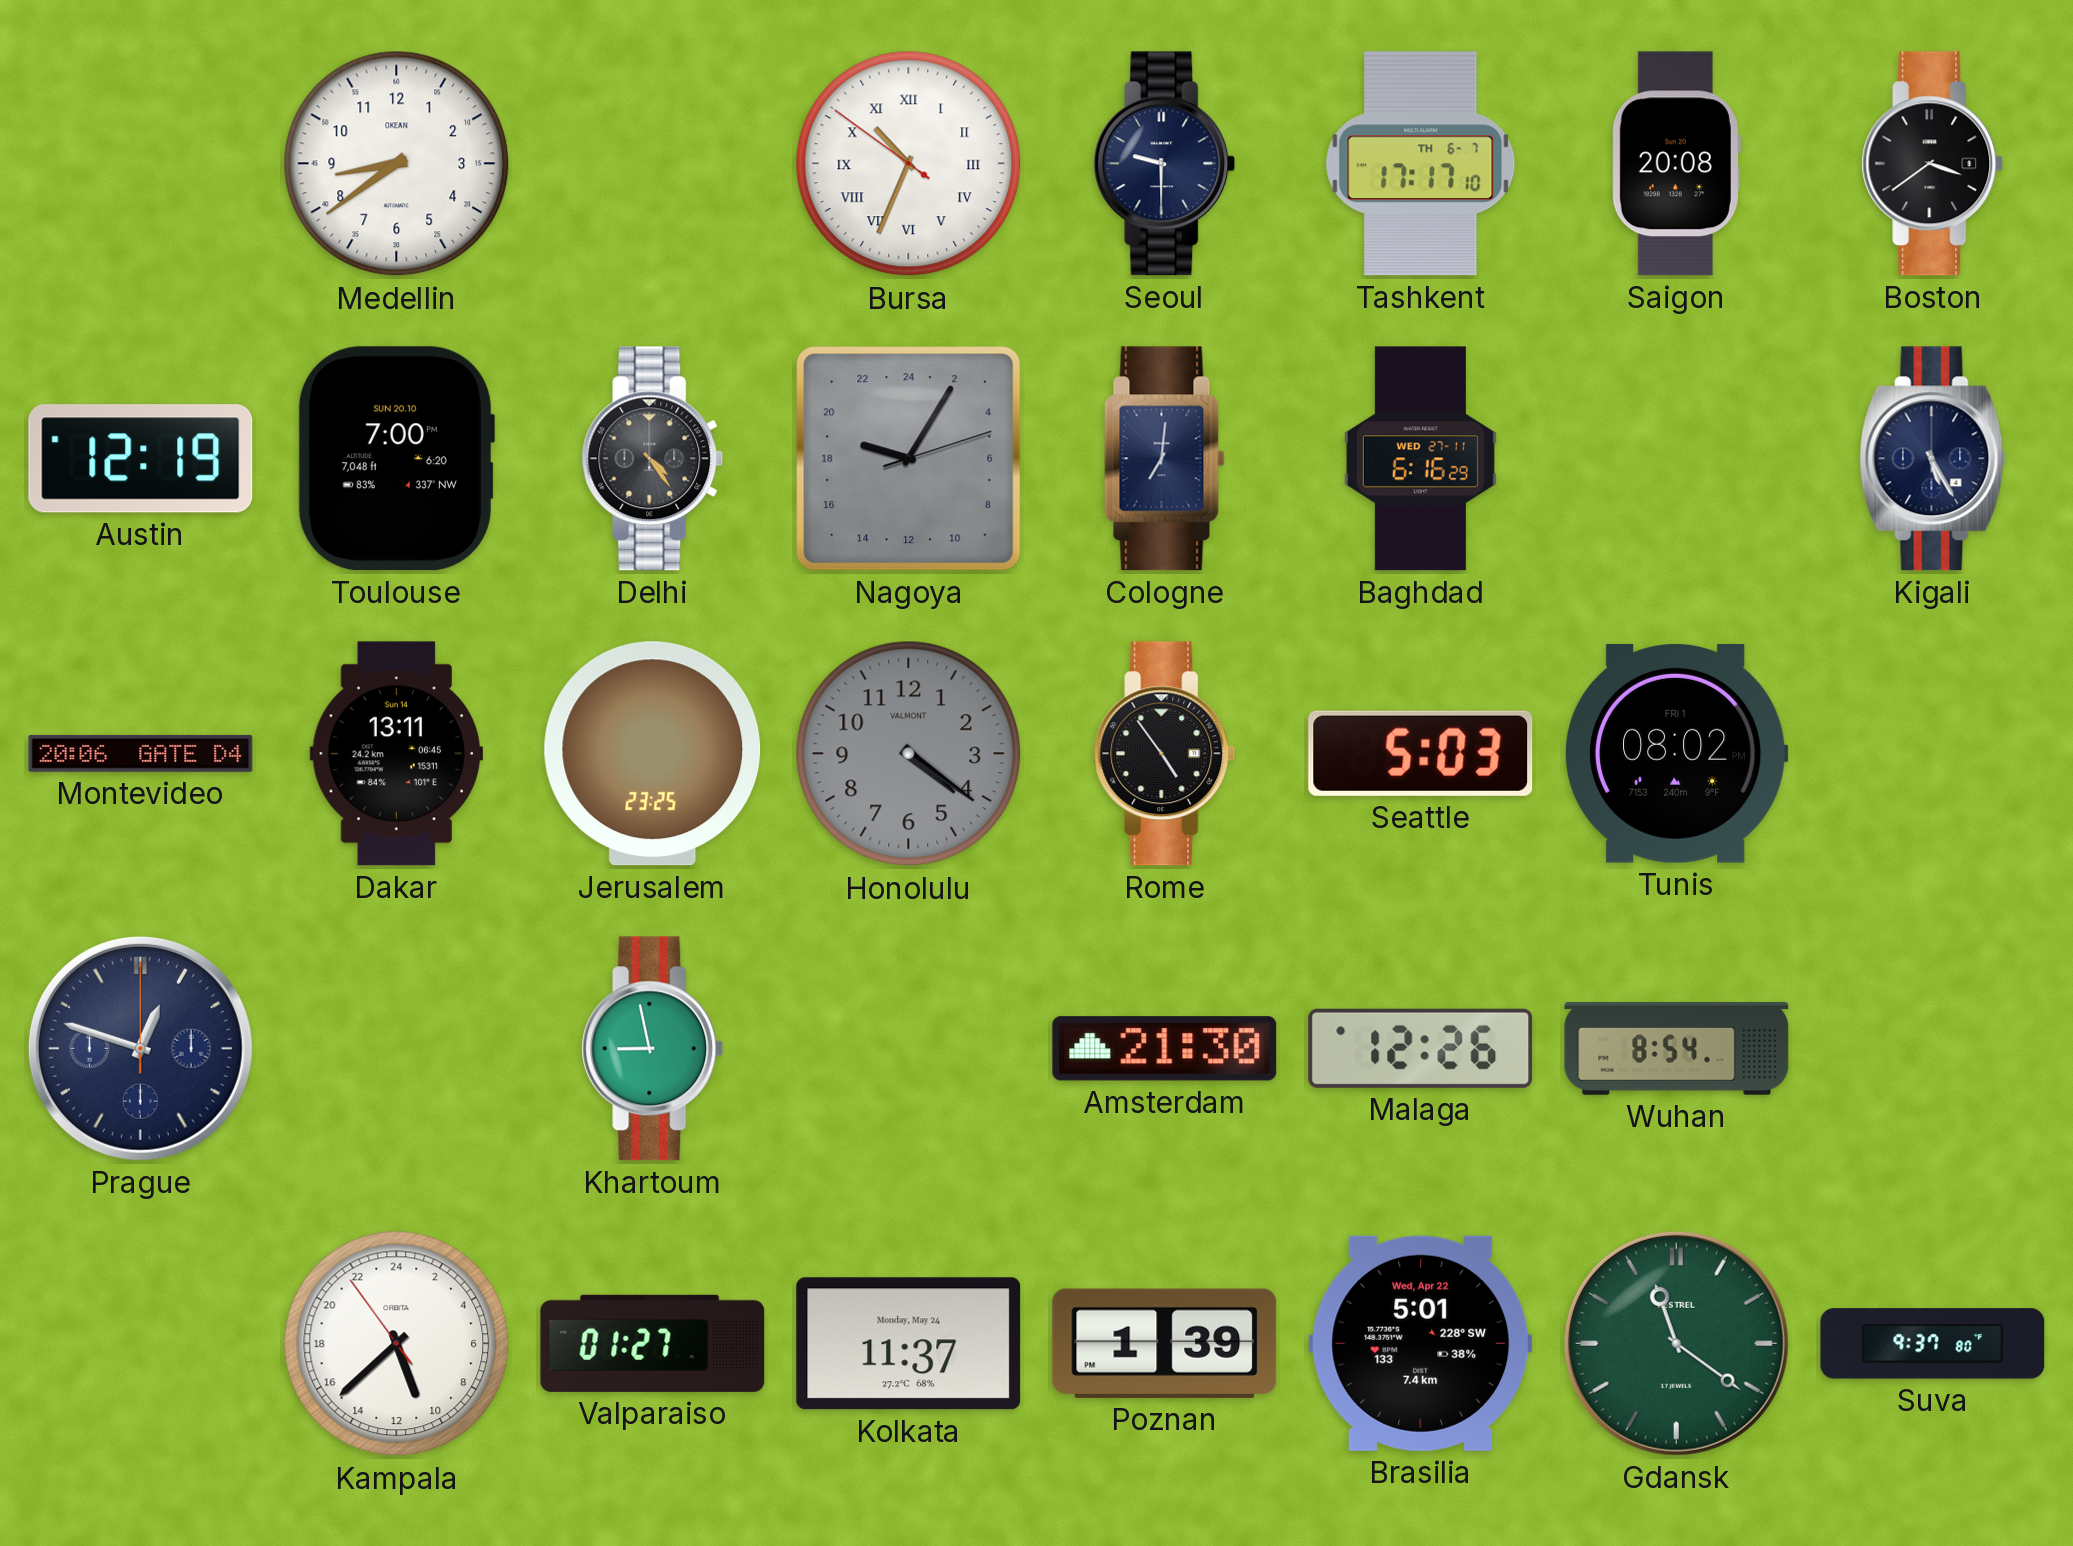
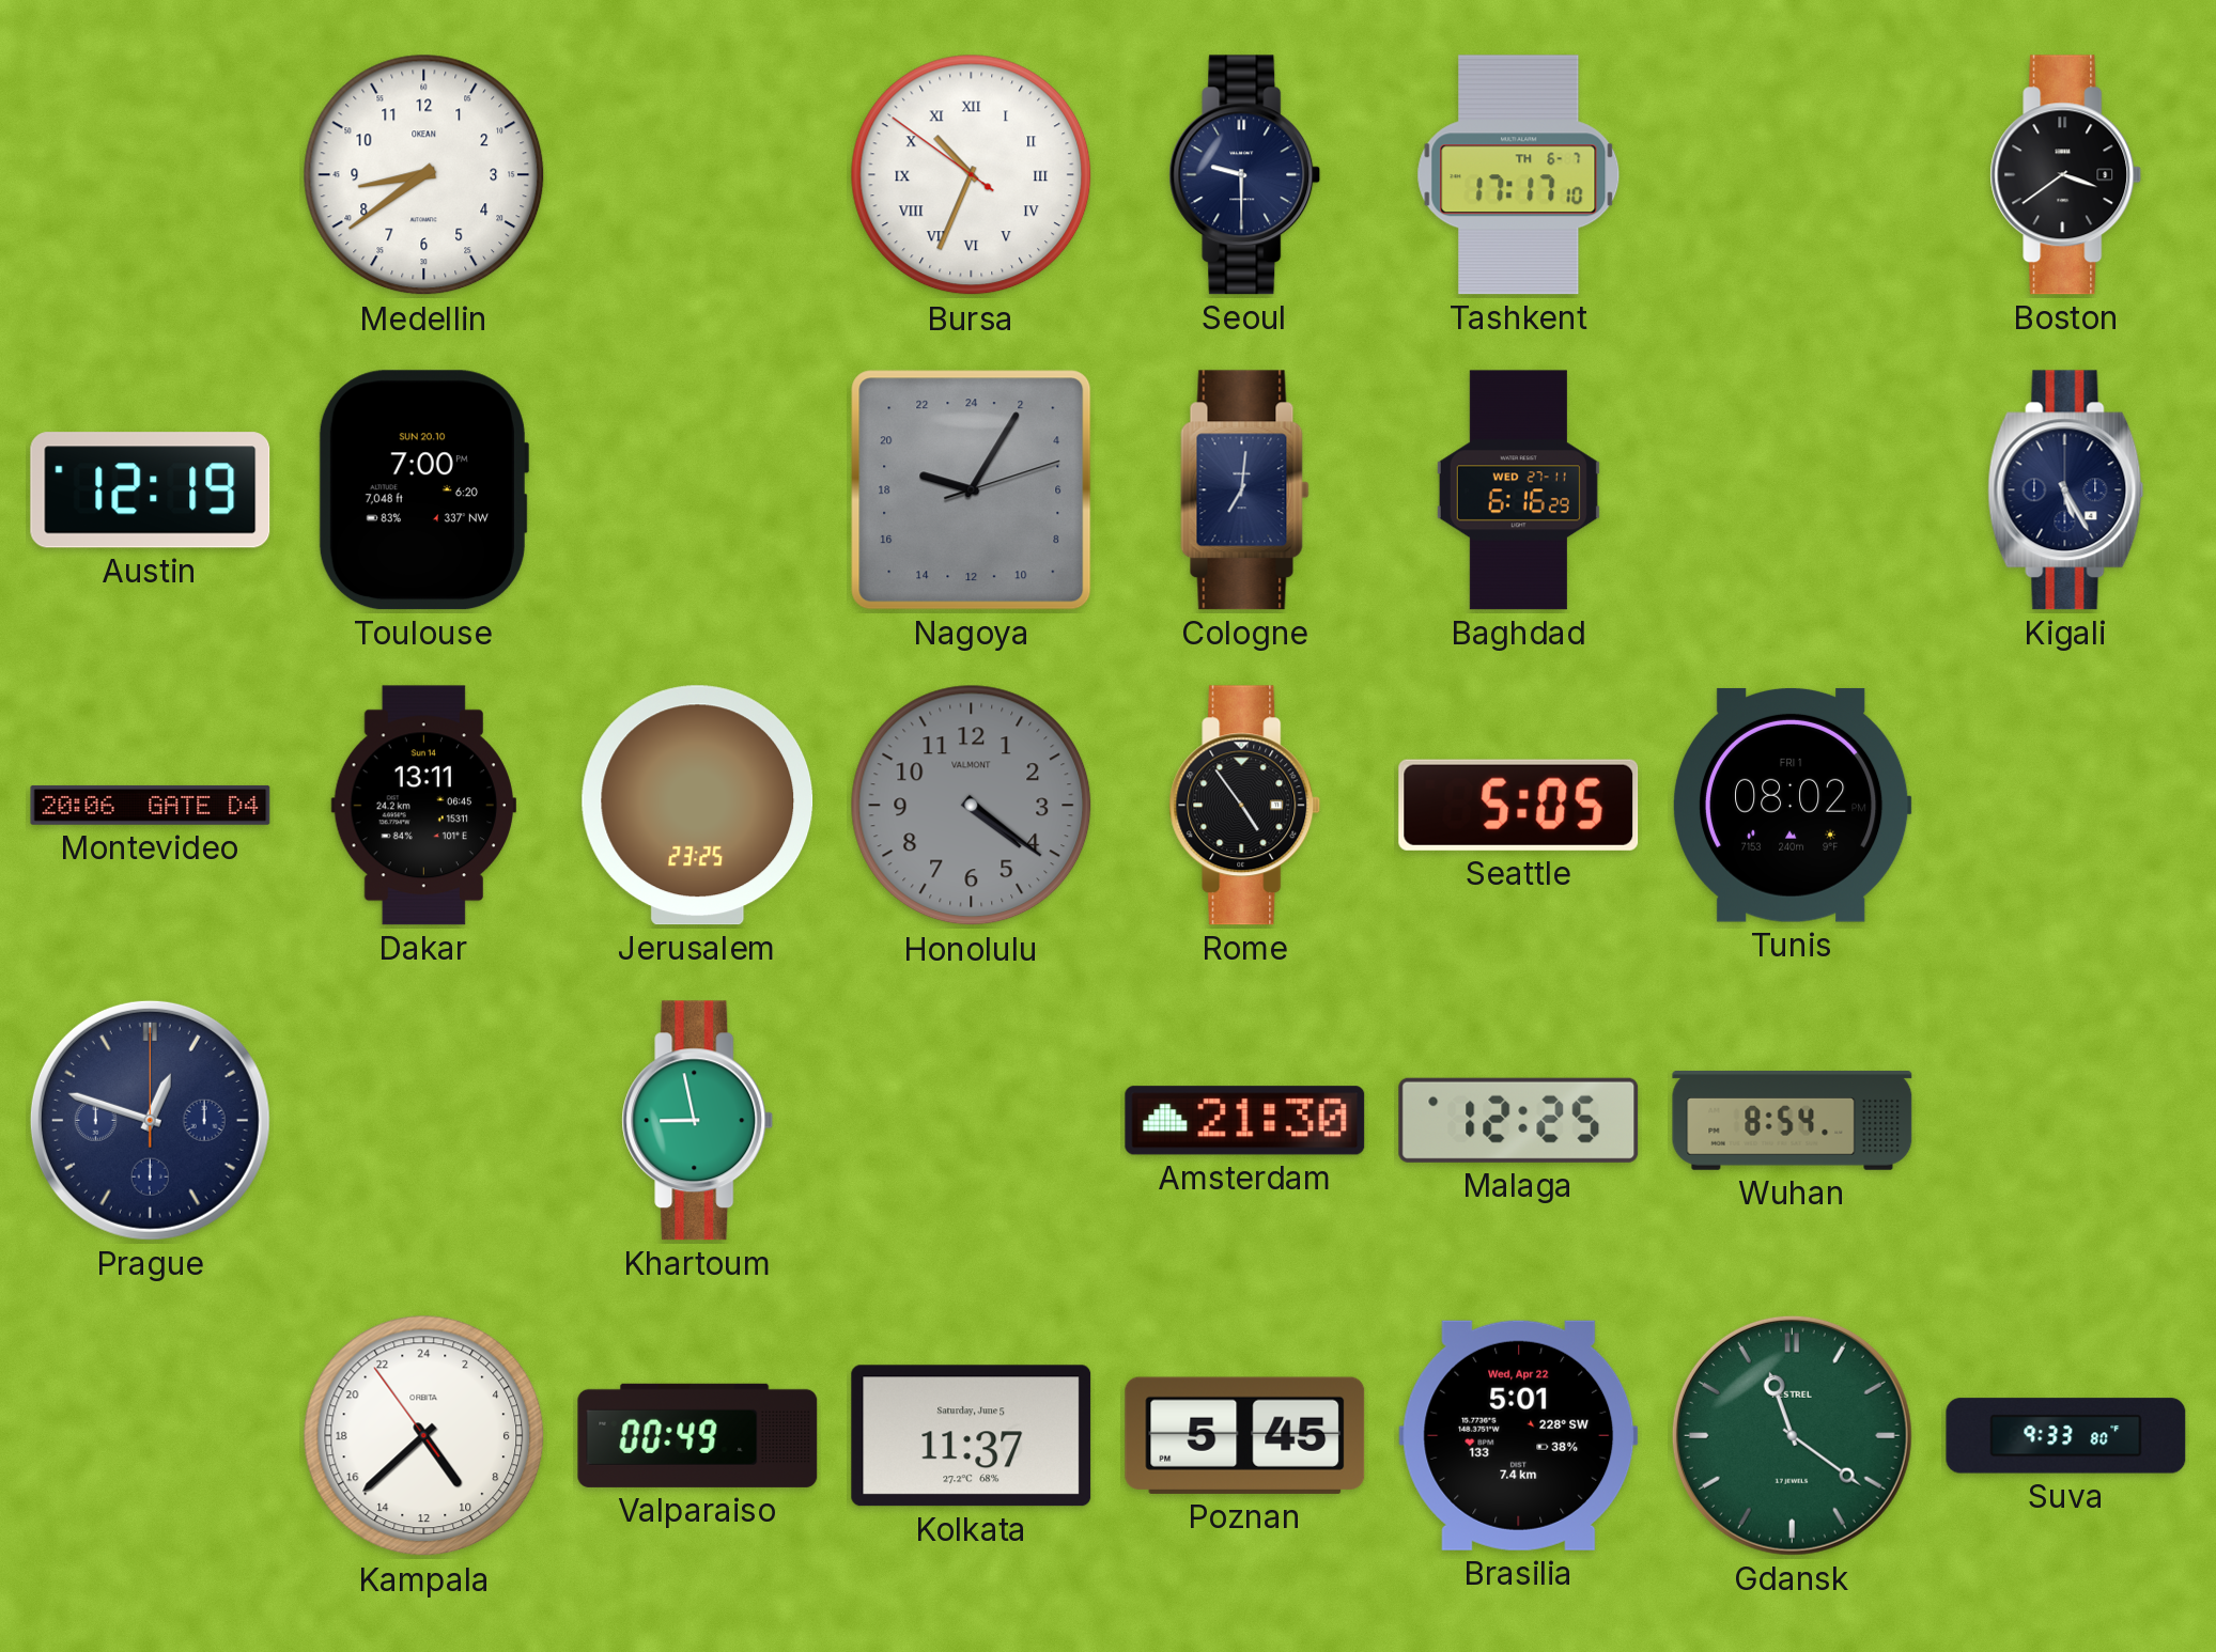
Saigon: 20:08 -> none
Delhi: 4:24 -> none
Seattle: 5:03 -> 5:05
Malaga: 12:26 -> 12:25
Kampala: 10:37 -> 9:37
Valparaiso: 01:27 -> 00:49
Kolkata date: Monday, May 24 -> Saturday, June 5
Poznan: 1:39 -> 5:45
Suva: 9:37 -> 9:33
